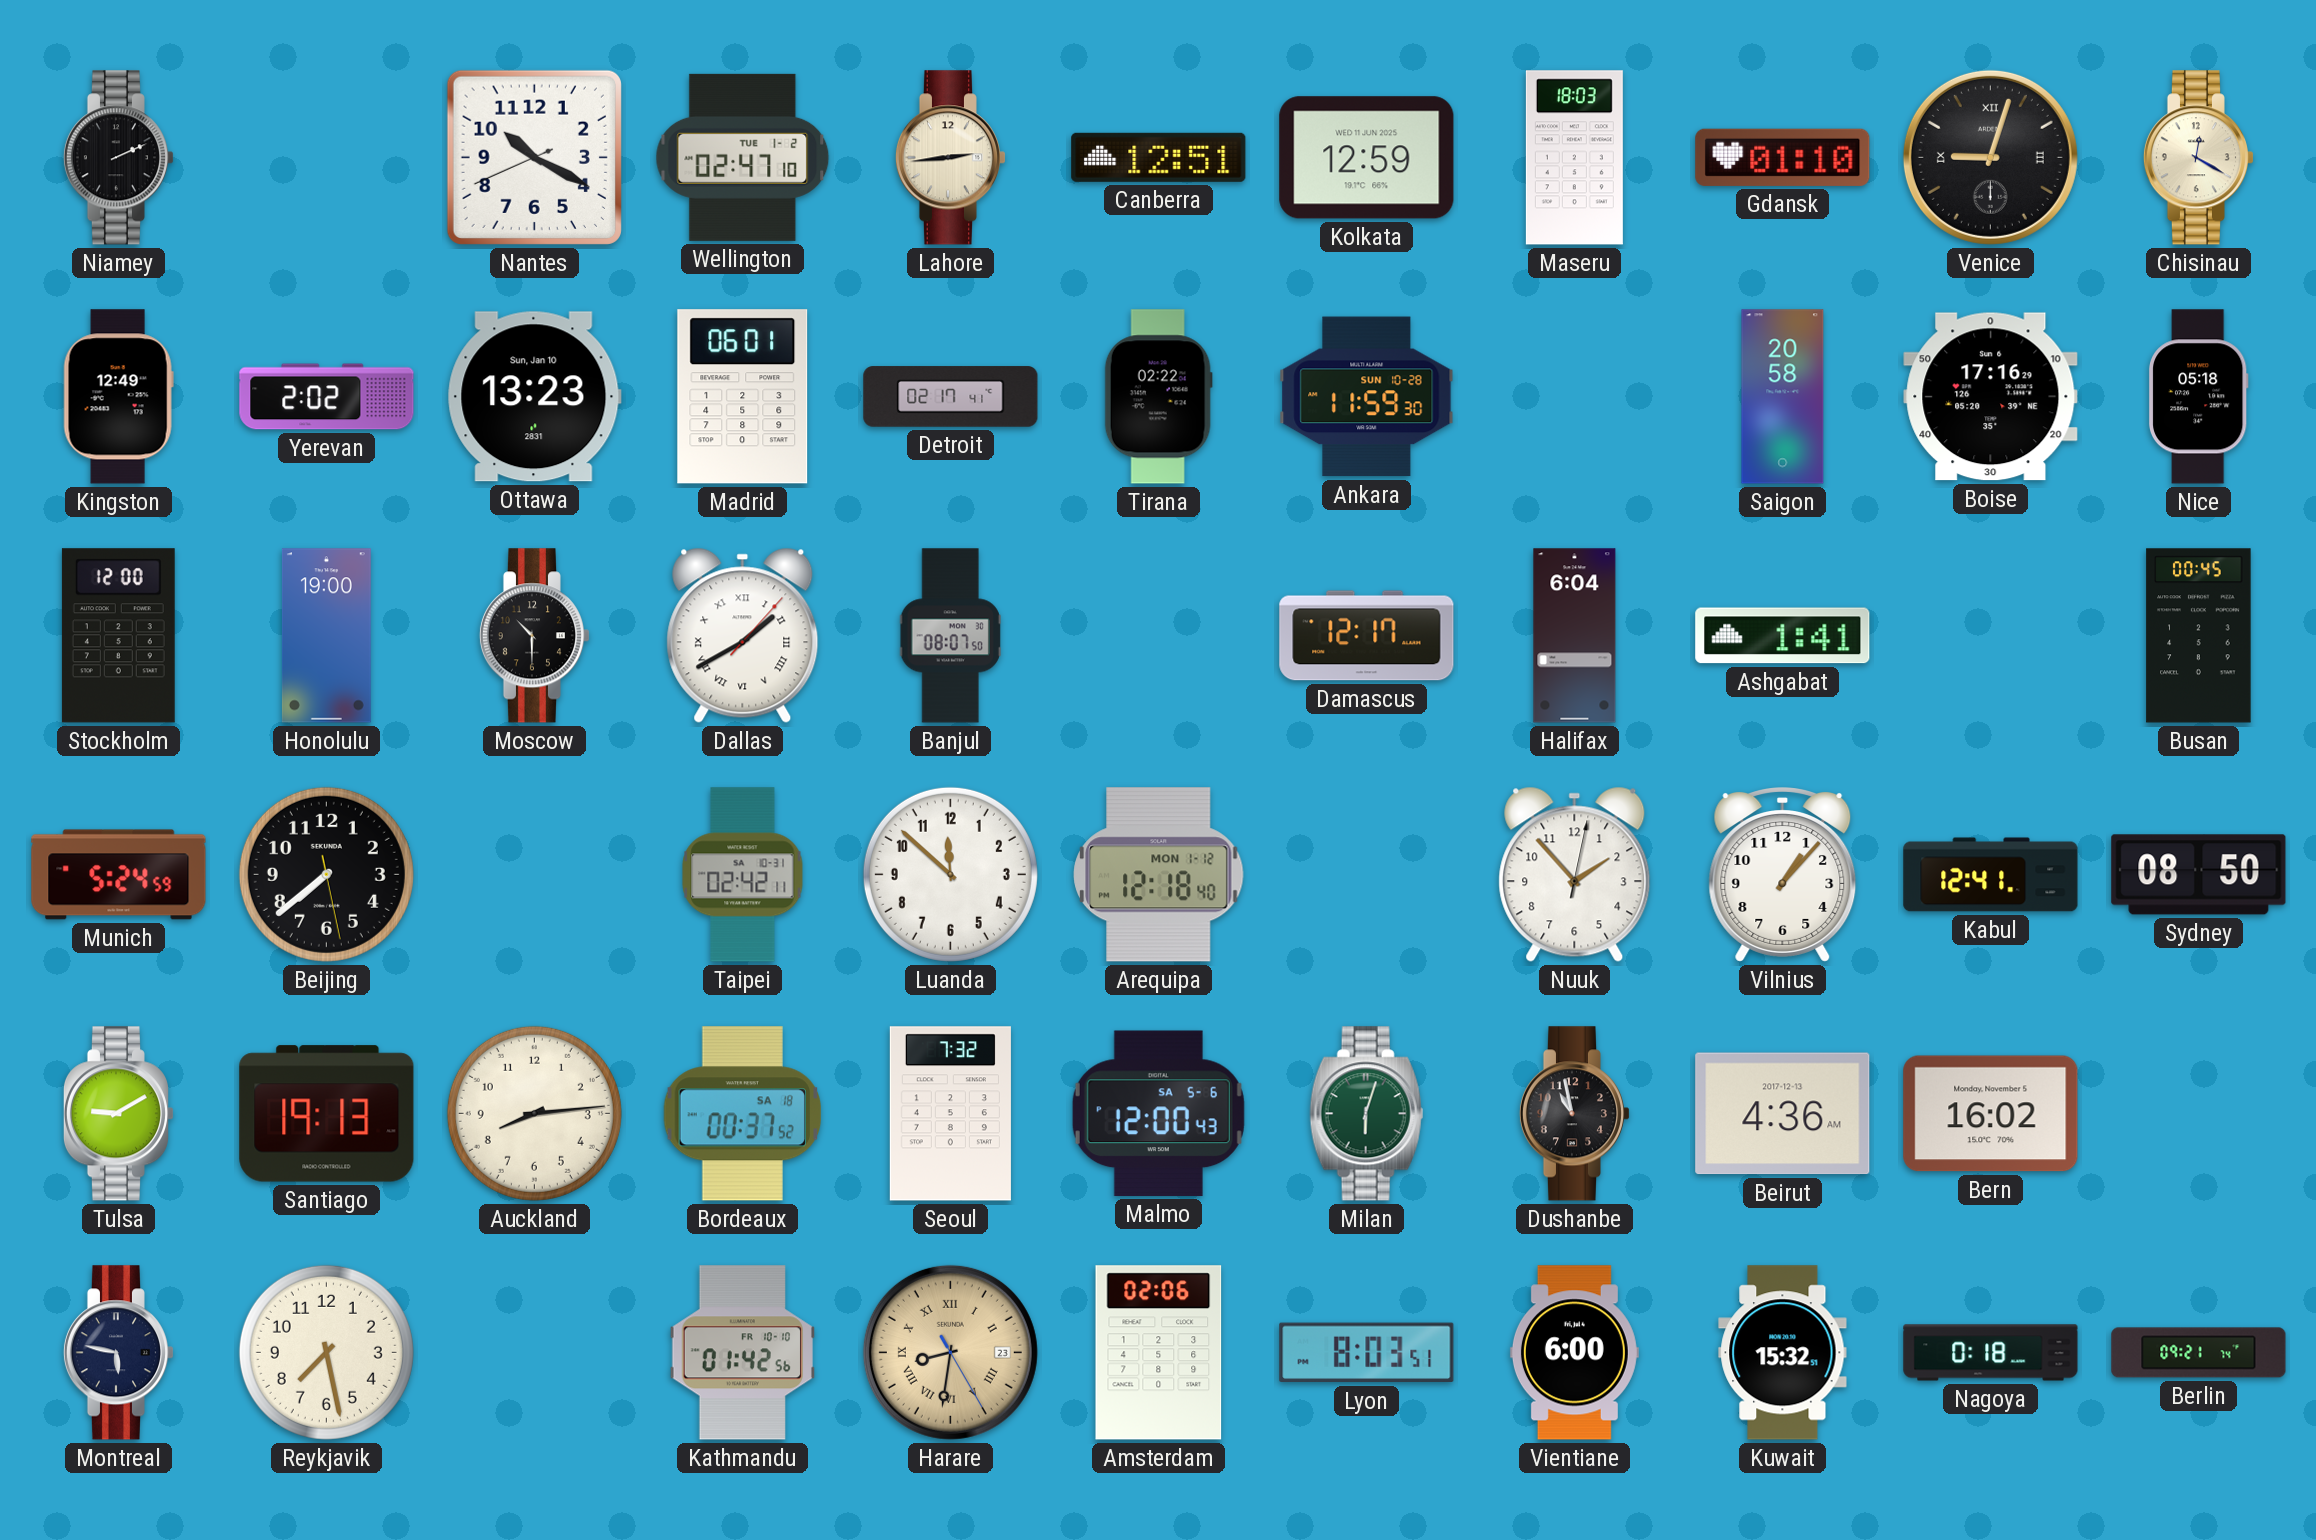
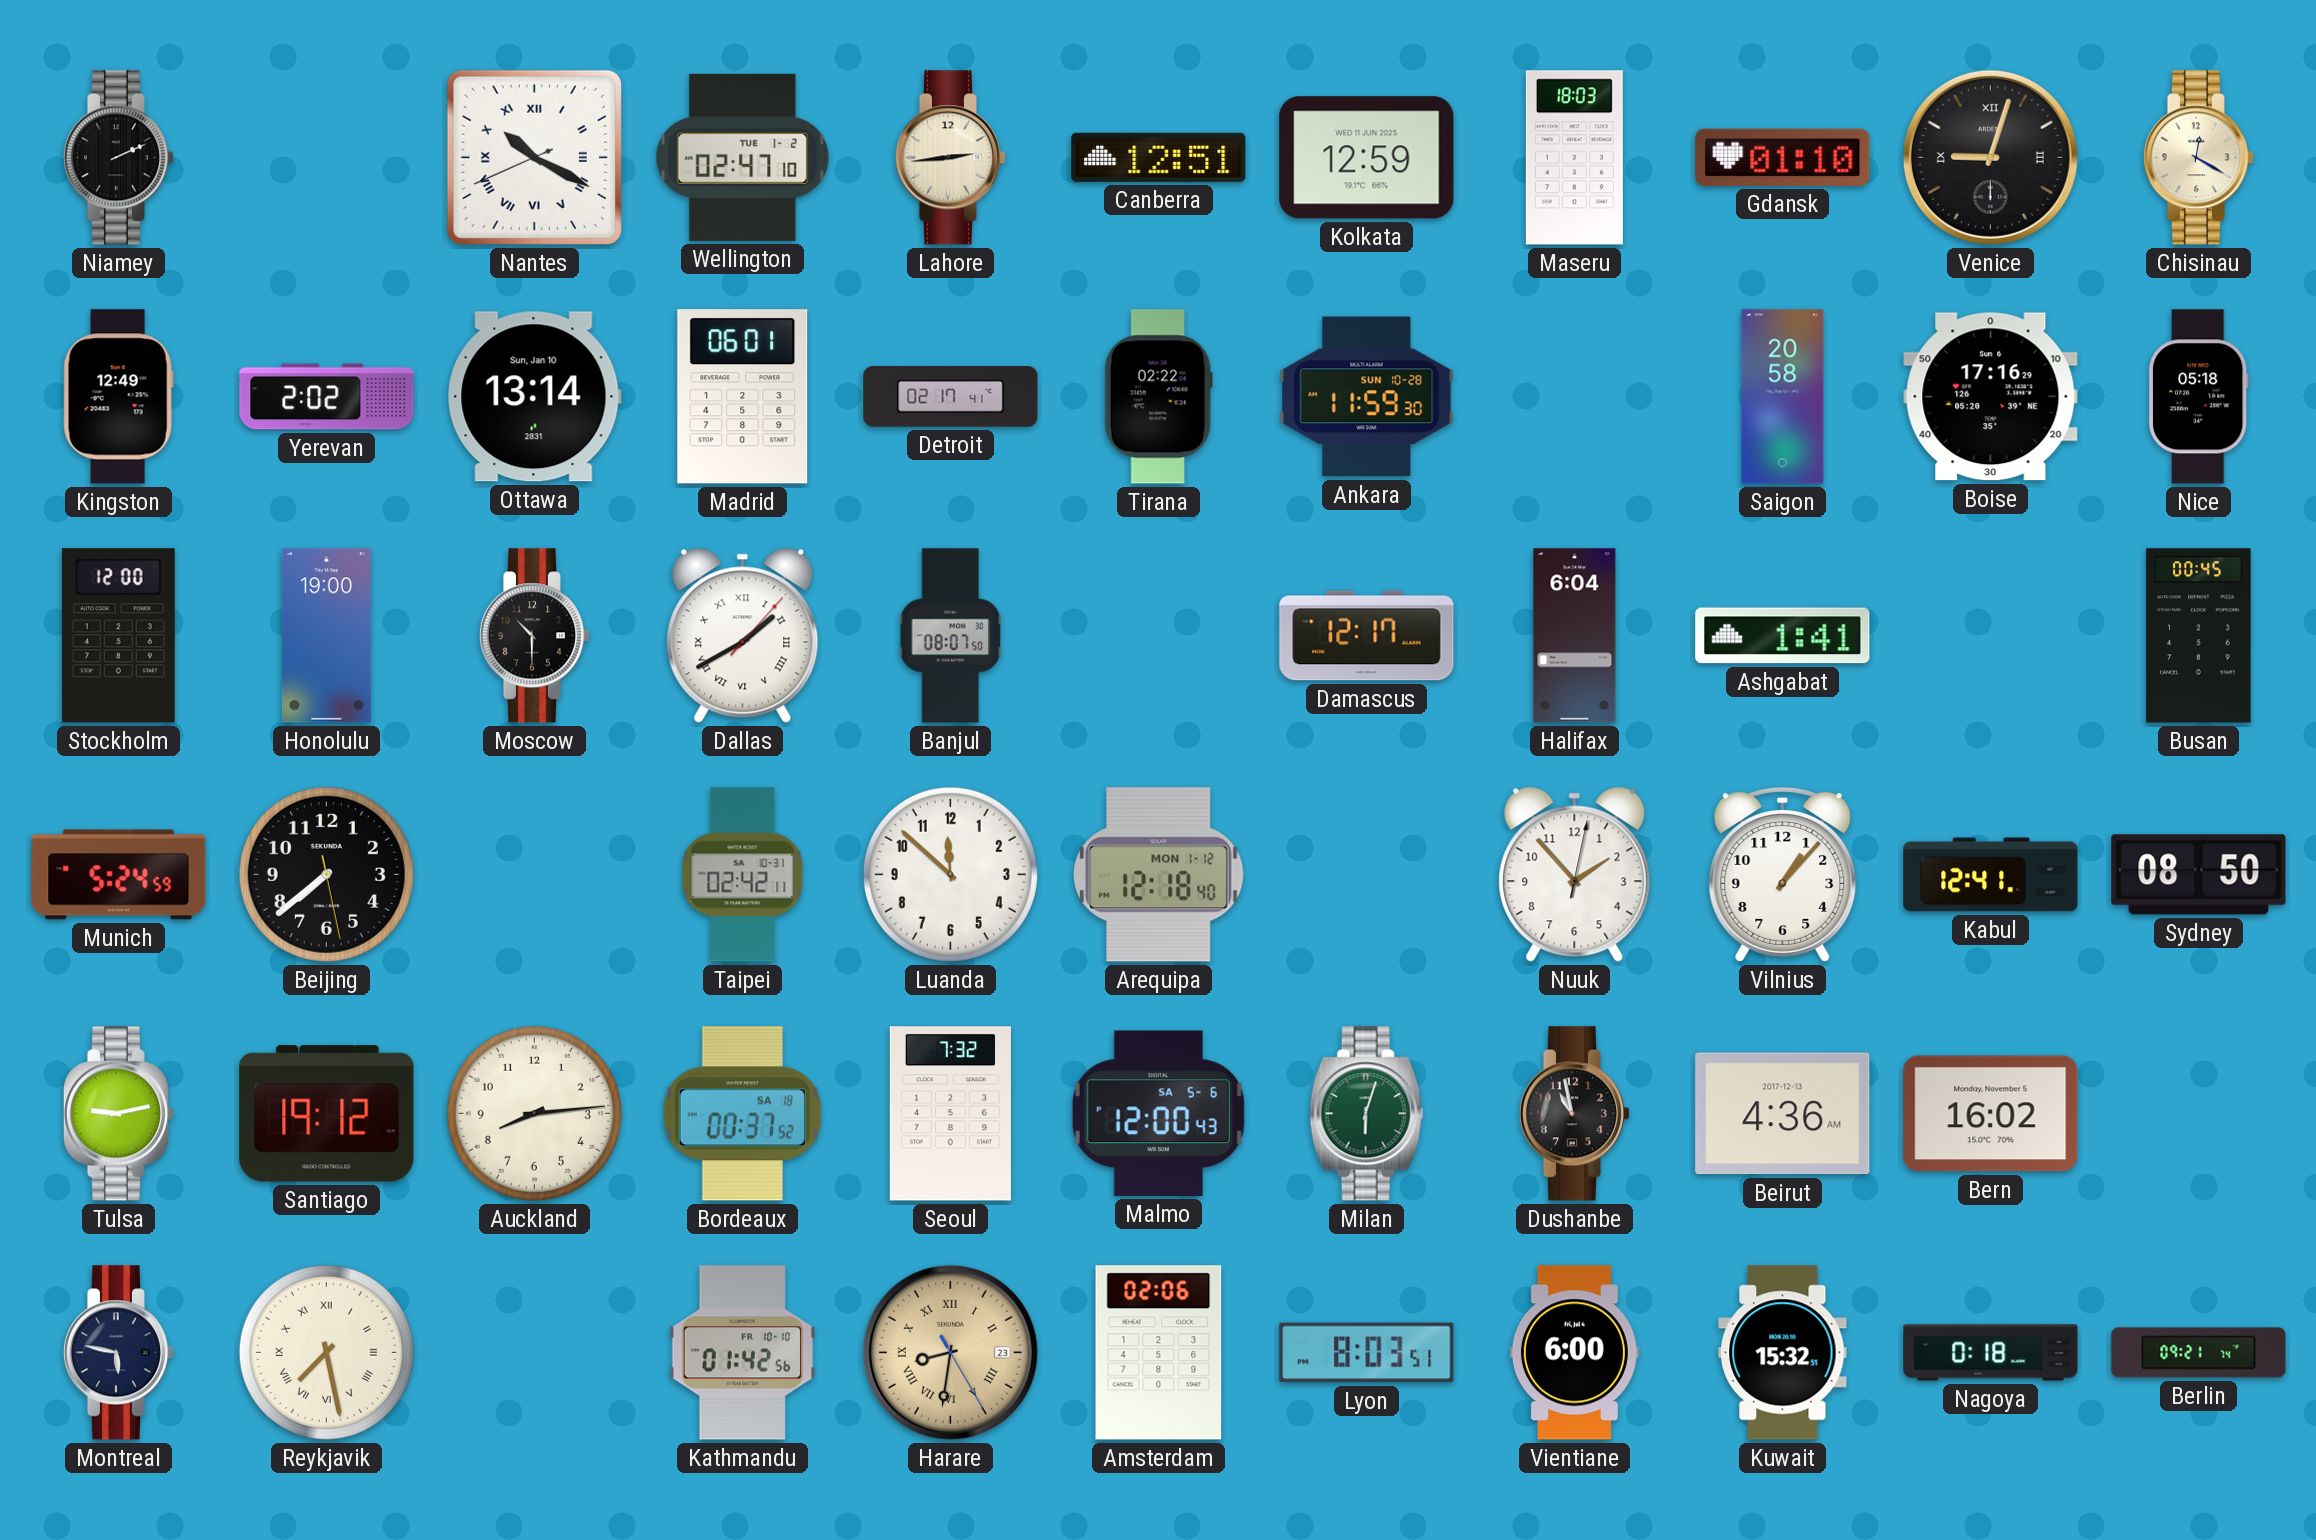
Nantes numerals: Arabic -> Roman
Ottawa: 13:23 -> 13:14
Tulsa: 9:10 -> 9:13
Santiago: 19:13 -> 19:12
Reykjavik numerals: Arabic -> Roman
